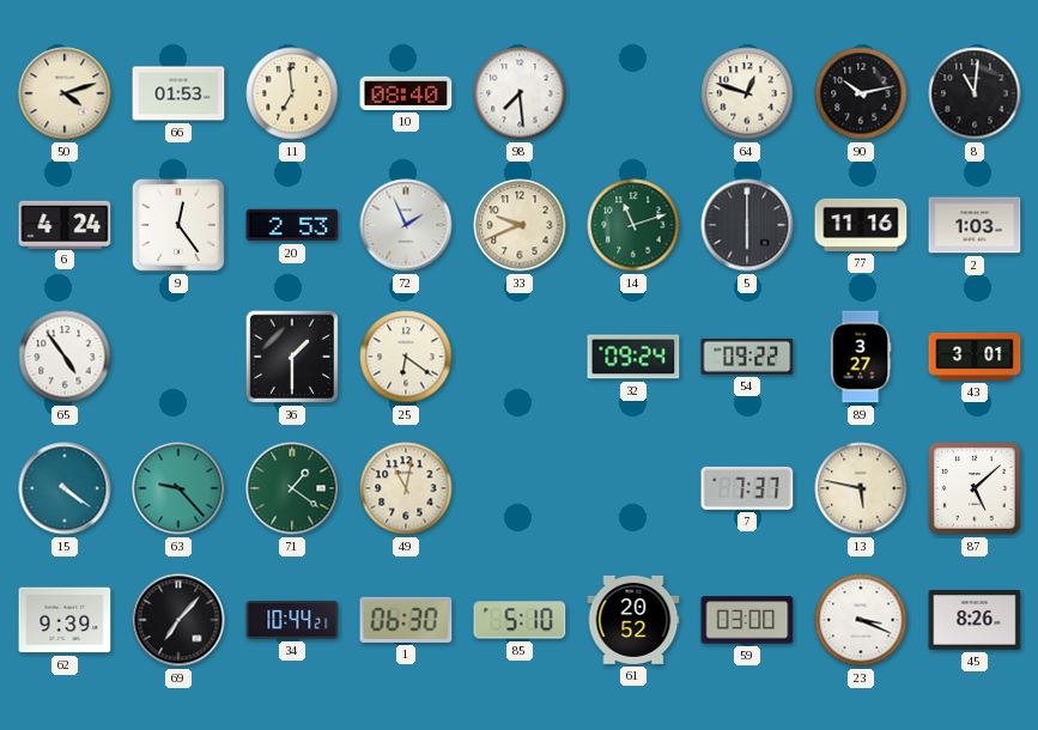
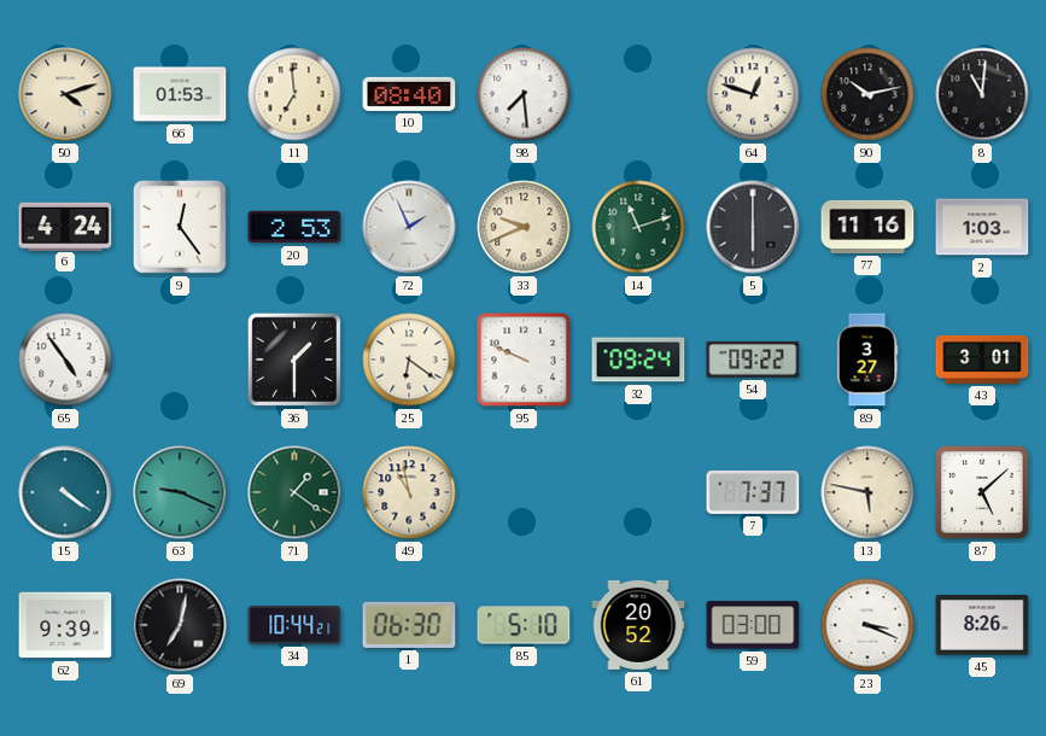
95: none -> 9:49
63: 9:23 -> 9:19
49: 11:02 -> 10:58
69: 7:07 -> 7:02
